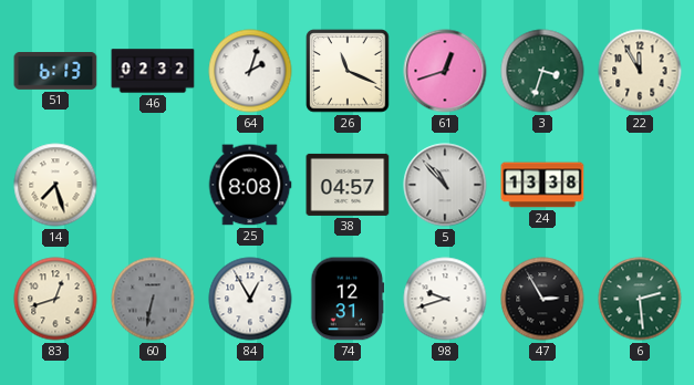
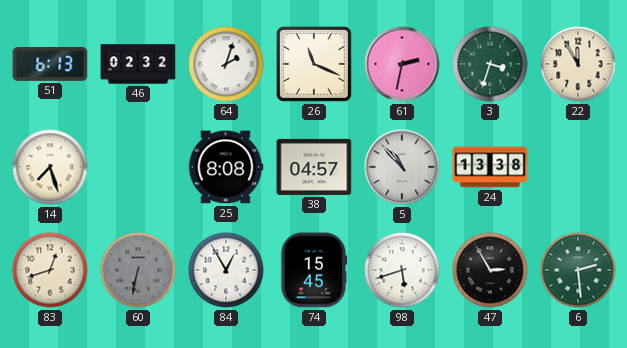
61: 12:42 -> 2:32
74: 12:31 -> 15:45
98: 9:42 -> 5:42
